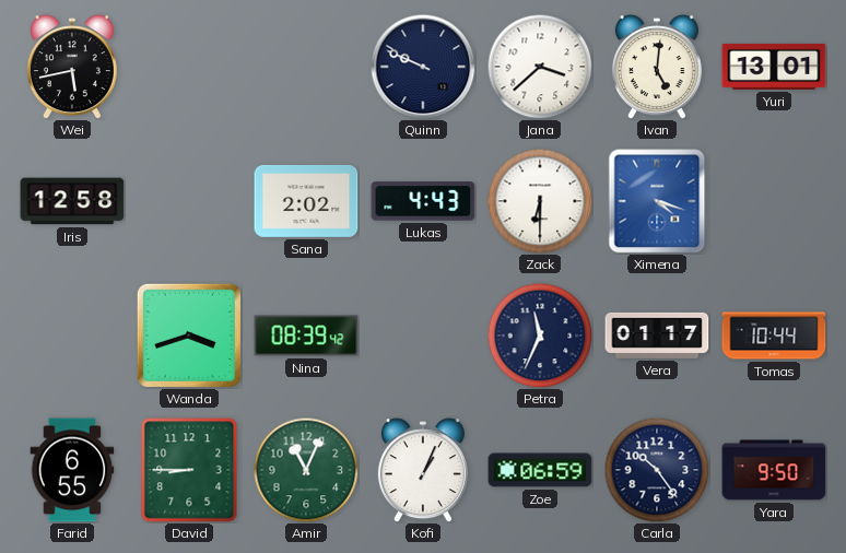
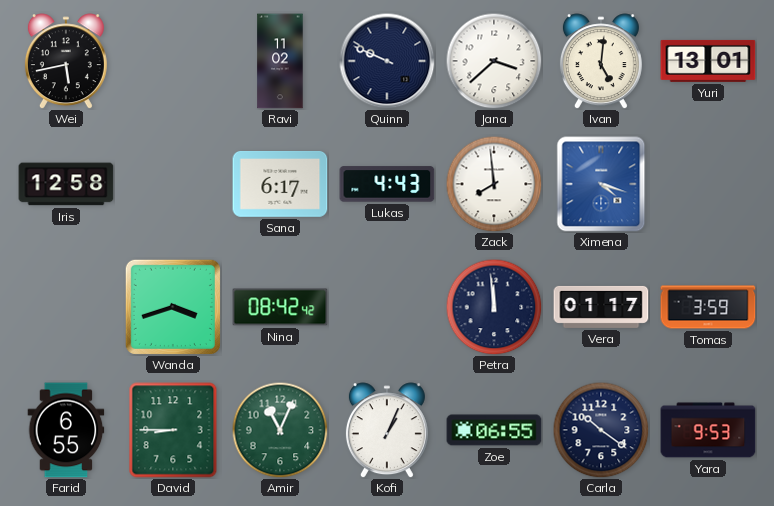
Ravi: none -> 11:02
Sana: 2:02 -> 6:17
Zack: 6:30 -> 7:59
Nina: 08:39 -> 08:42
Petra: 11:34 -> 11:59
Tomas: 10:44 -> 3:59
Zoe: 06:59 -> 06:55
Carla: 10:24 -> 10:21
Yara: 9:50 -> 9:53
